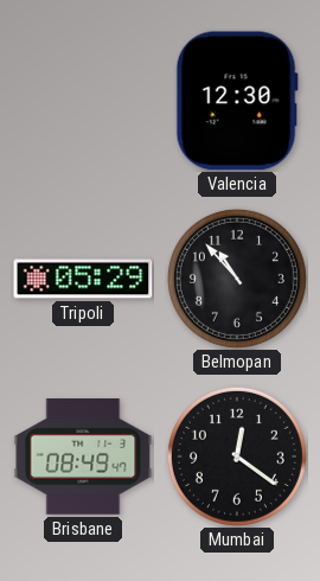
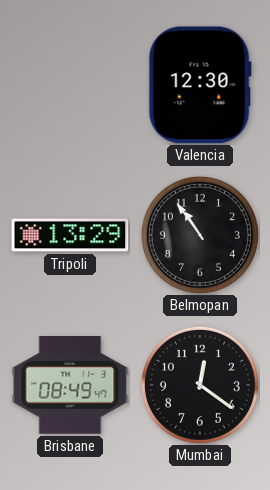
Tripoli: 05:29 -> 13:29
Belmopan: 10:53 -> 10:54
